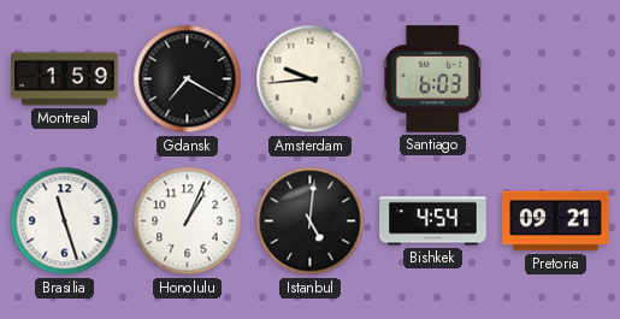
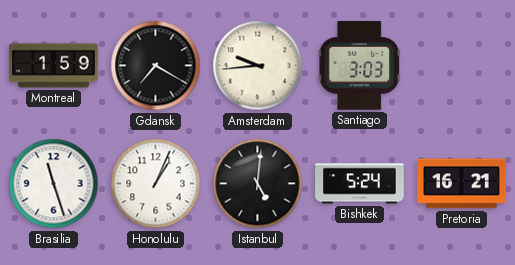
Santiago: 6:03 -> 3:03
Bishkek: 4:54 -> 5:24
Pretoria: 09:21 -> 16:21
